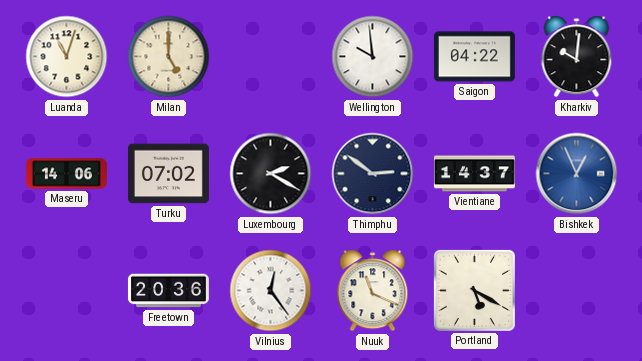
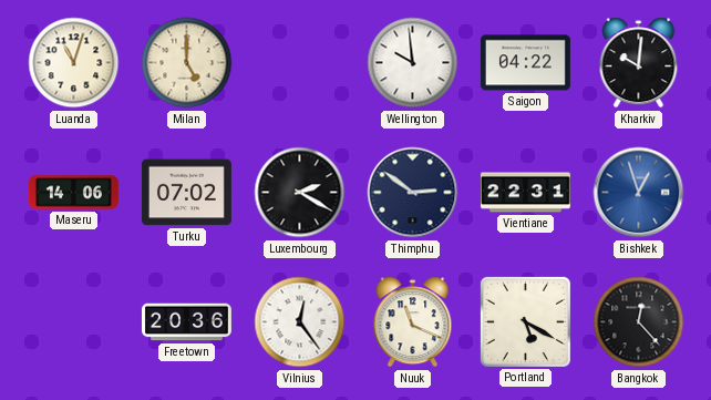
Vientiane: 14:37 -> 22:31
Bishkek: 12:56 -> 12:57
Bangkok: none -> 12:23
